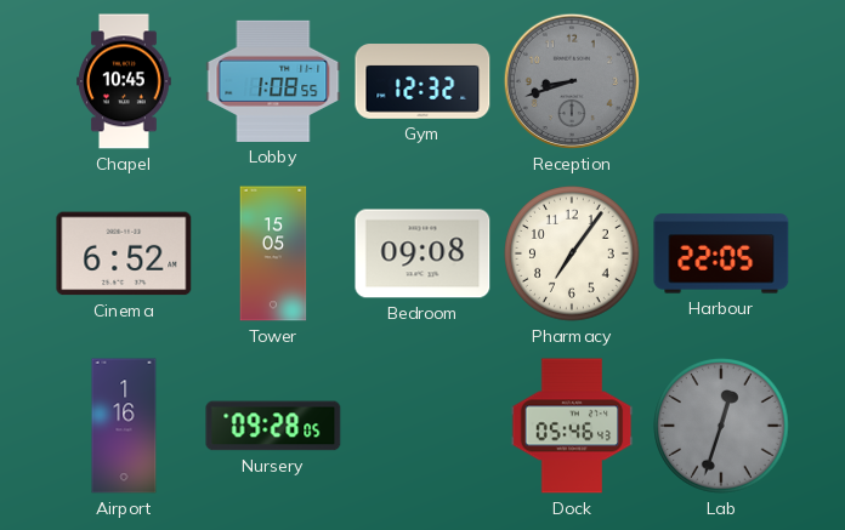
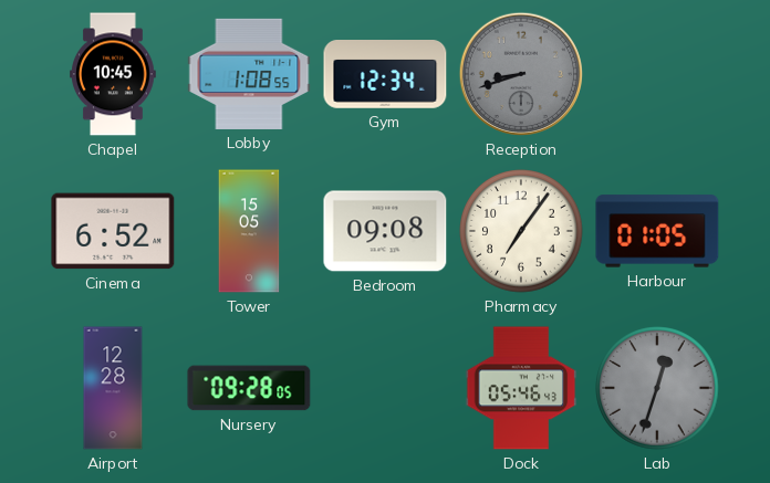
Gym: 12:32 -> 12:34
Harbour: 22:05 -> 01:05
Airport: 1:16 -> 12:28
